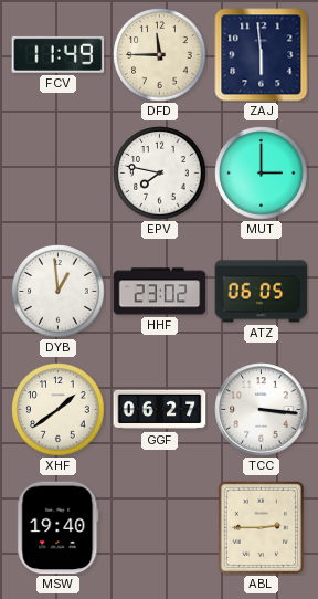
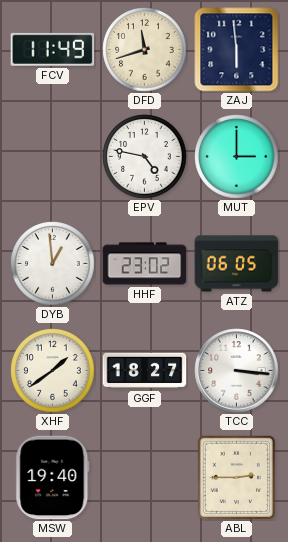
DFD: 11:45 -> 11:42
EPV: 7:47 -> 4:47
GGF: 06:27 -> 18:27
